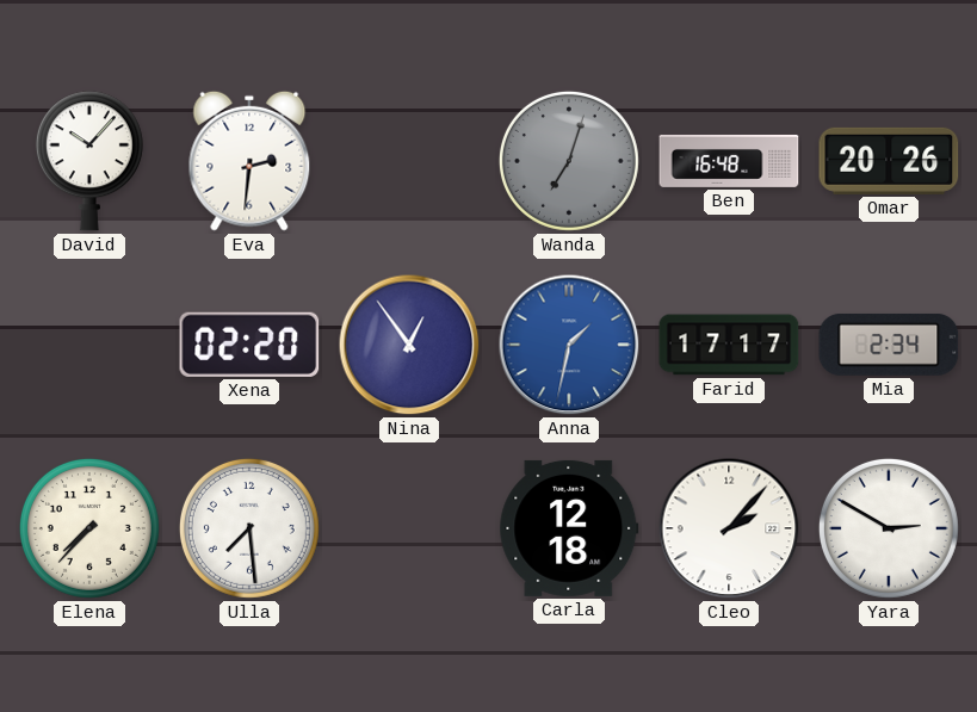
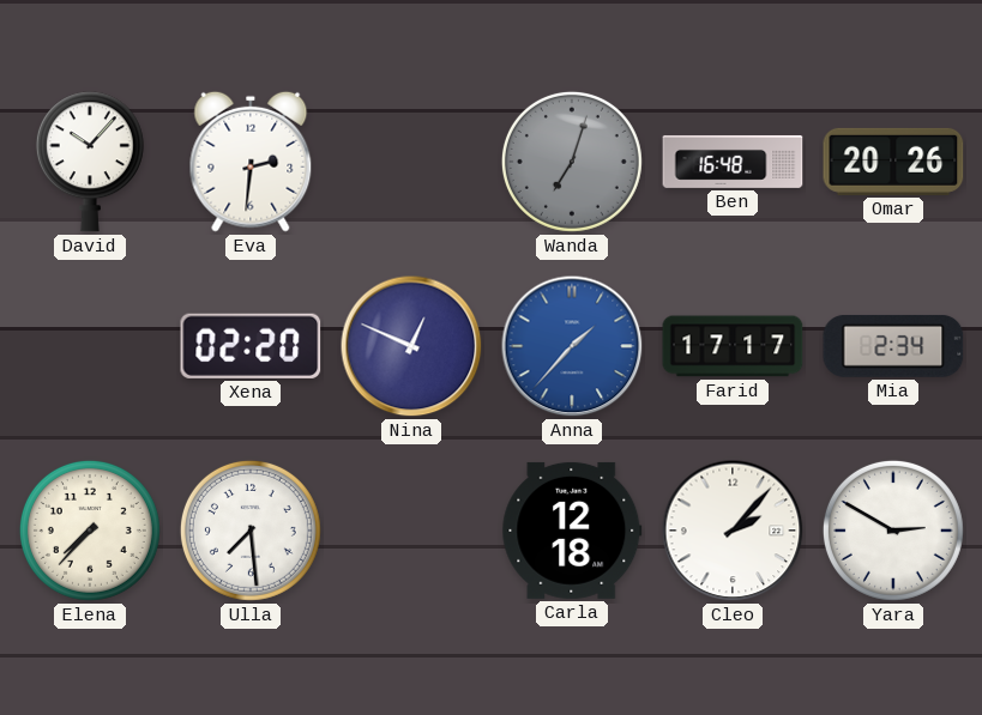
Nina: 12:54 -> 12:49
Anna: 1:32 -> 1:37
